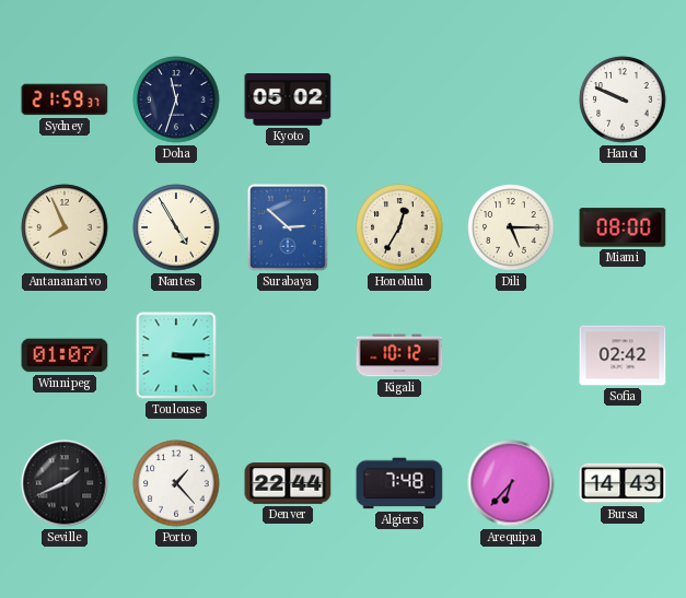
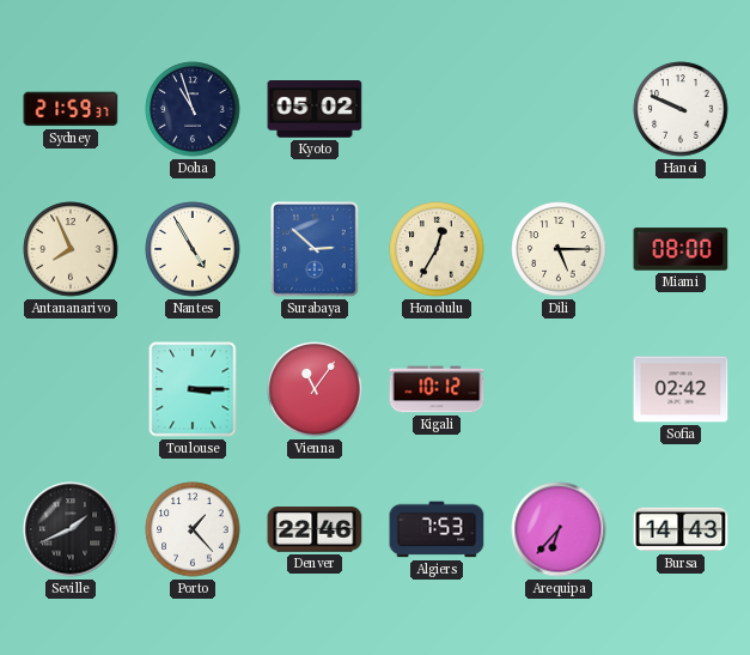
Doha: 11:33 -> 10:57
Winnipeg: 01:07 -> none
Vienna: none -> 11:06
Denver: 22:44 -> 22:46
Algiers: 7:48 -> 7:53
